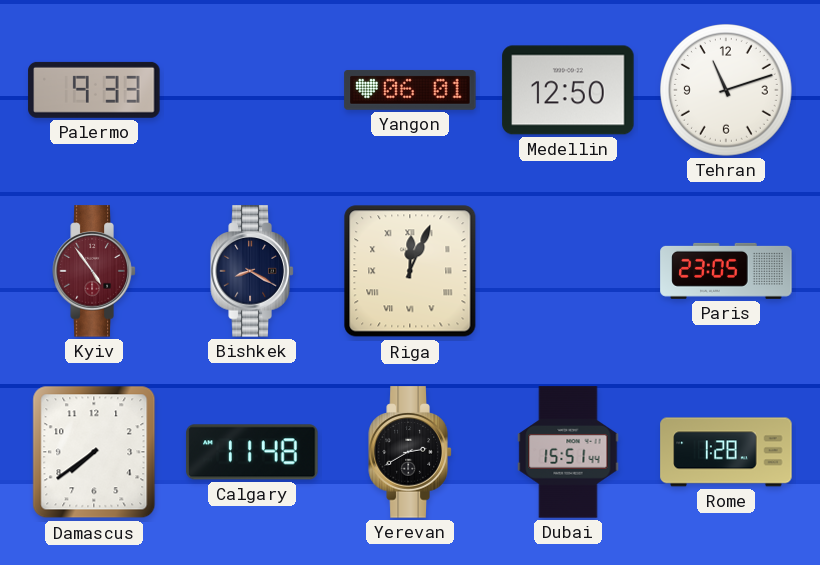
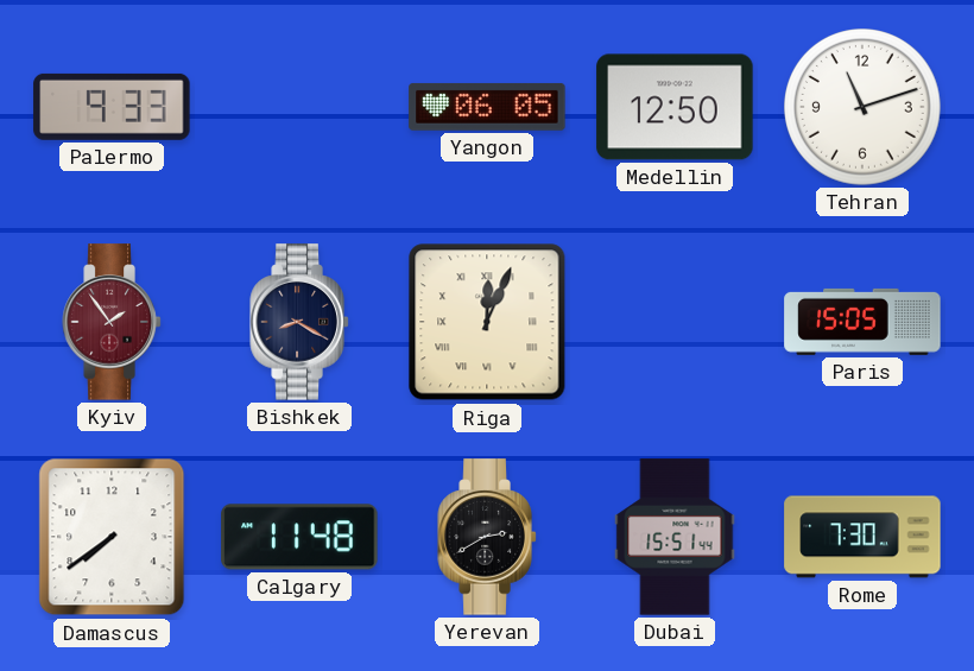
Yangon: 06:01 -> 06:05
Kyiv: 4:54 -> 1:54
Paris: 23:05 -> 15:05
Rome: 1:28 -> 7:30
